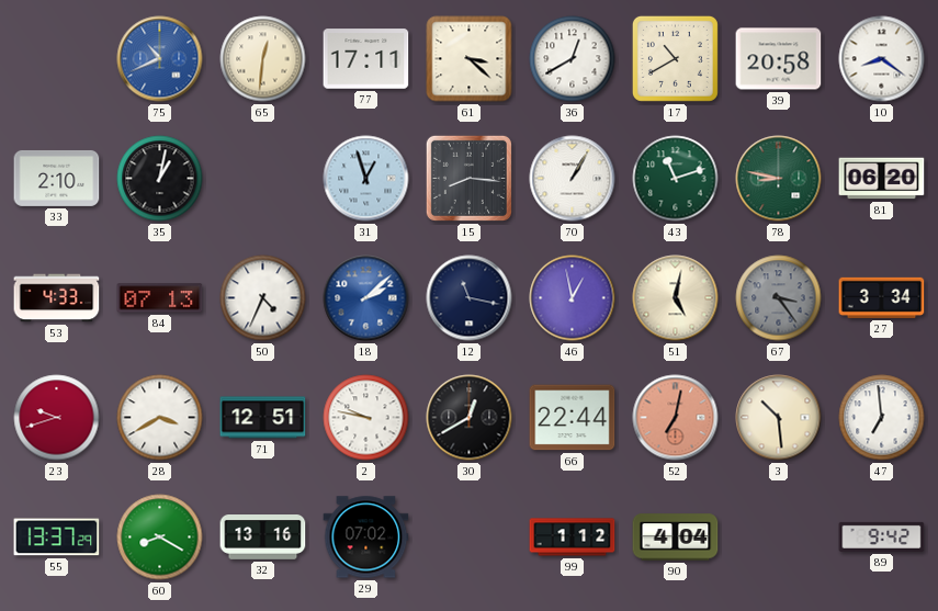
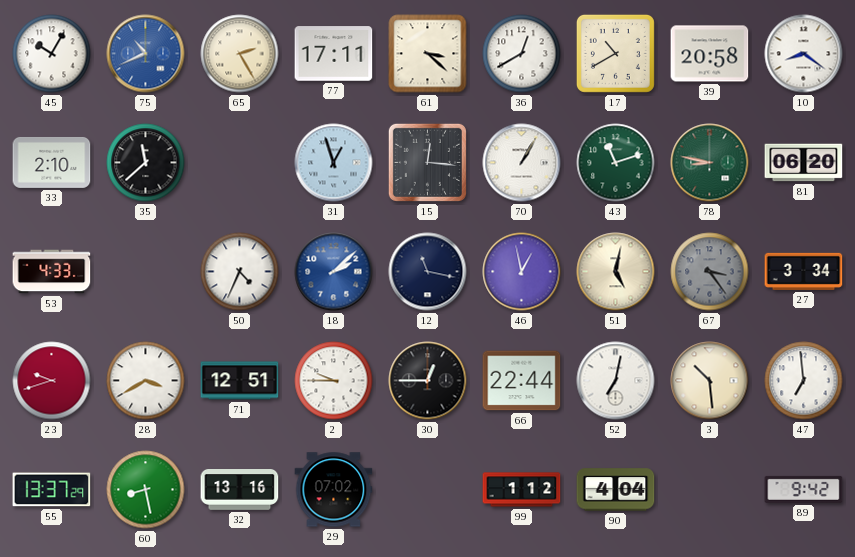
45: none -> 10:05
65: 12:31 -> 2:25
35: 1:02 -> 11:38
15: 8:16 -> 12:16
84: 07:13 -> none
2: 9:47 -> 9:45
30: 12:40 -> 12:45
52 dial: salmon -> white
60: 8:20 -> 8:28
